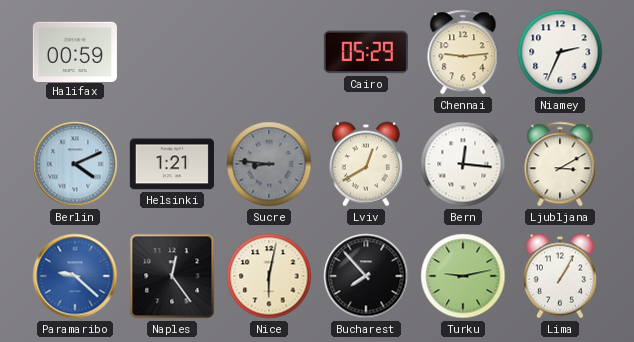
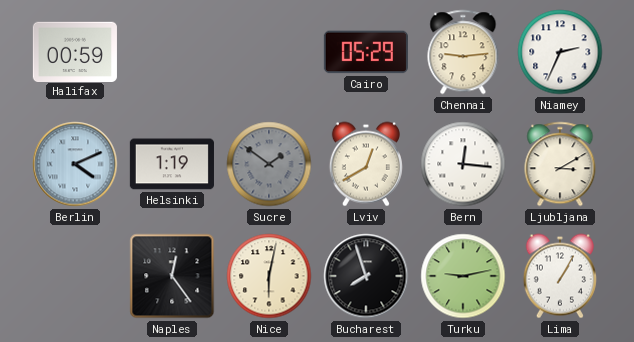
Helsinki: 1:21 -> 1:19
Sucre: 8:46 -> 1:51
Paramaribo: 9:22 -> none
Bucharest: 7:53 -> 7:57
